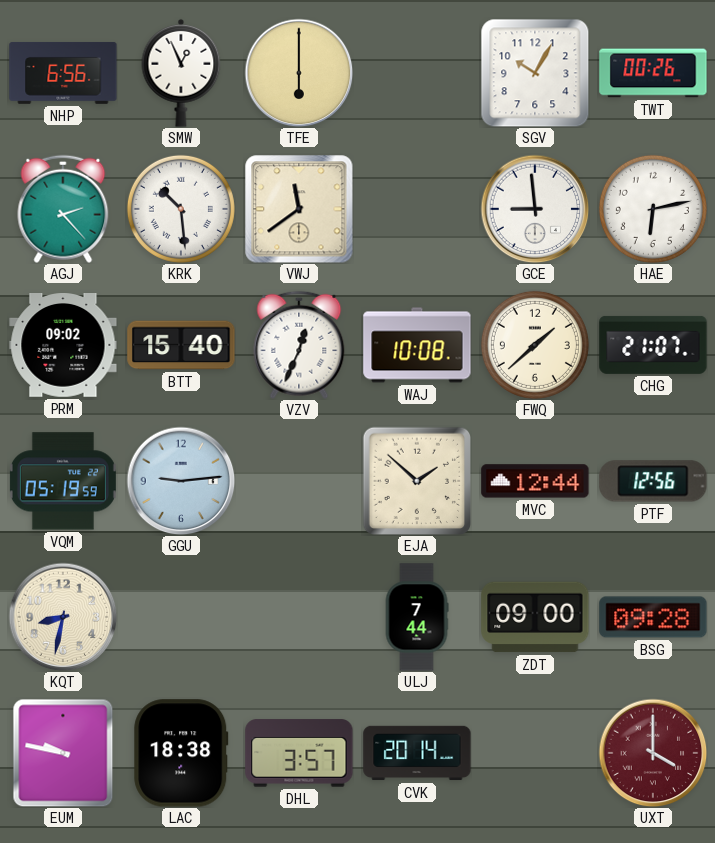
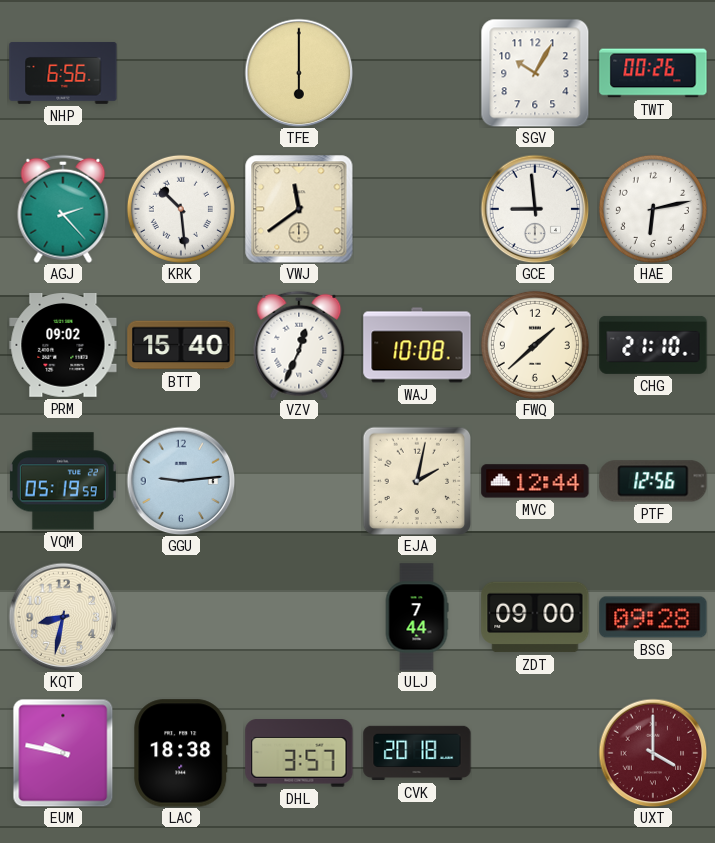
SMW: 12:56 -> none
CHG: 21:07 -> 21:10
EJA: 1:52 -> 2:02
CVK: 20:14 -> 20:18
